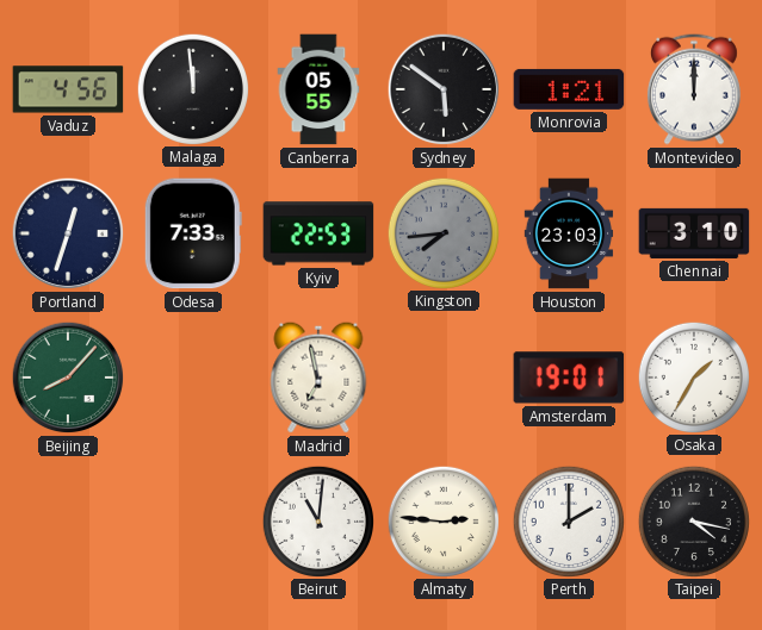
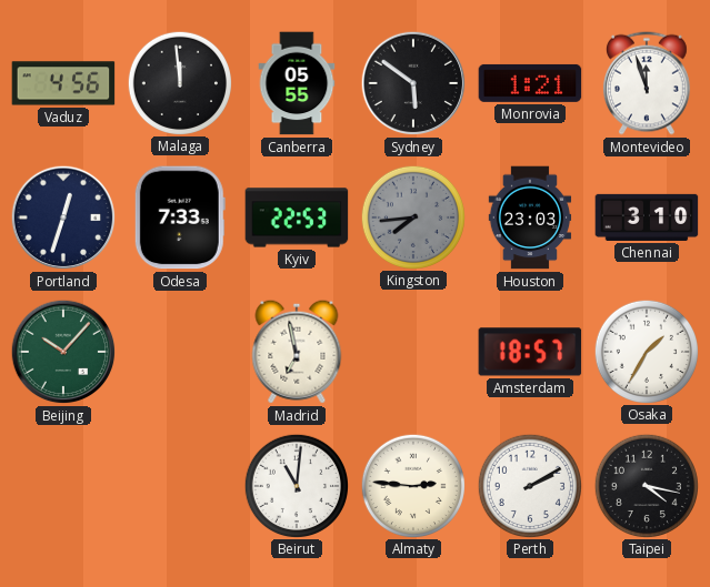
Montevideo: 12:00 -> 11:57
Beijing: 8:07 -> 10:07
Amsterdam: 19:01 -> 18:57
Perth: 2:00 -> 2:10
